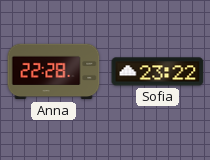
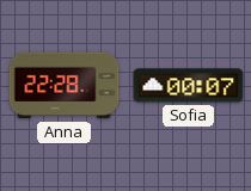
Sofia: 23:22 -> 00:07
